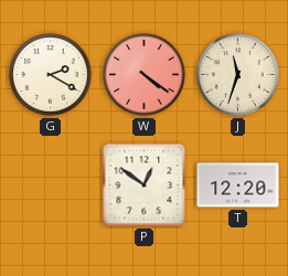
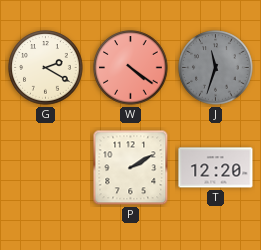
J dial: cream -> grey
P: 12:51 -> 2:10
